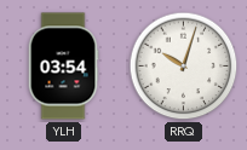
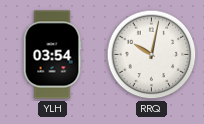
RRQ: 10:03 -> 10:02
